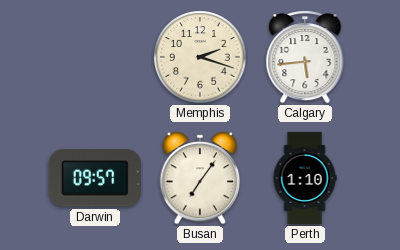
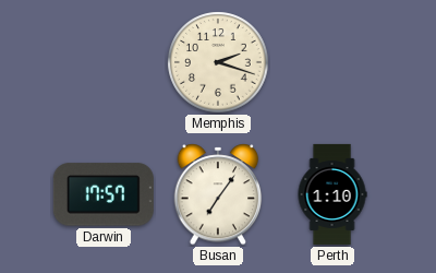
Calgary: 5:44 -> none
Darwin: 09:57 -> 17:57
